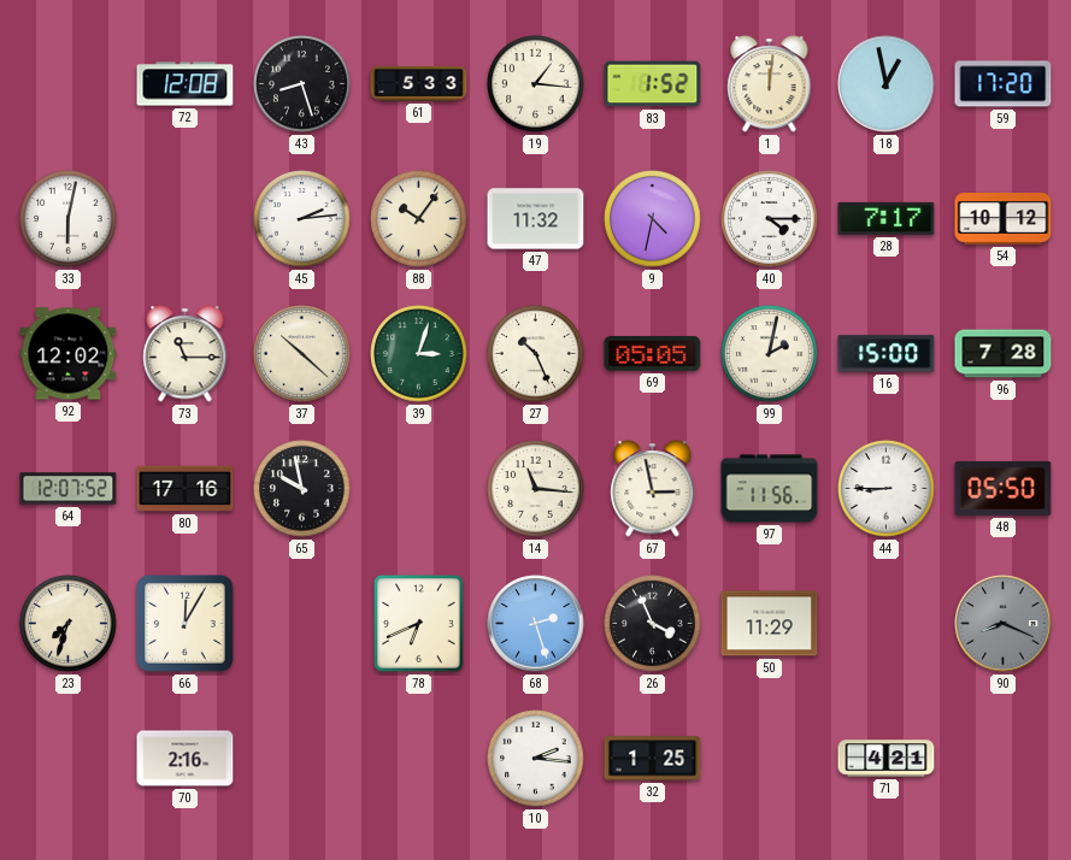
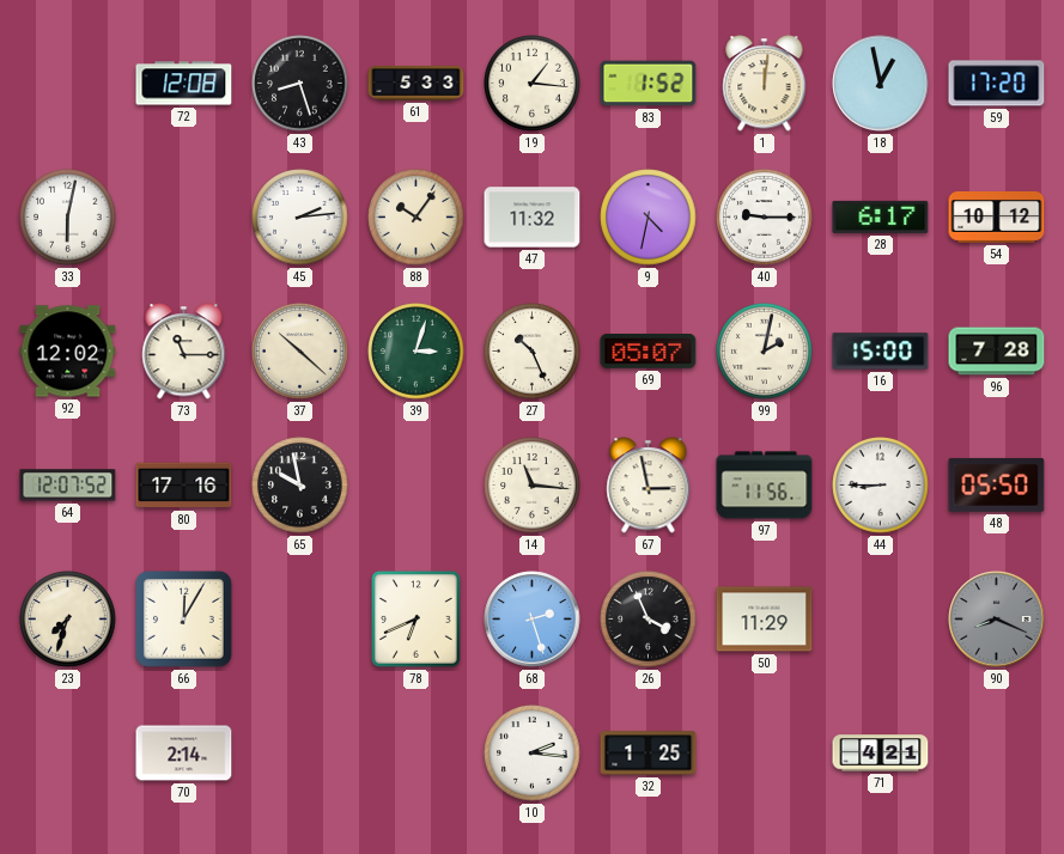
40: 4:15 -> 9:15
28: 7:17 -> 6:17
69: 05:05 -> 05:07
70: 2:16 -> 2:14
